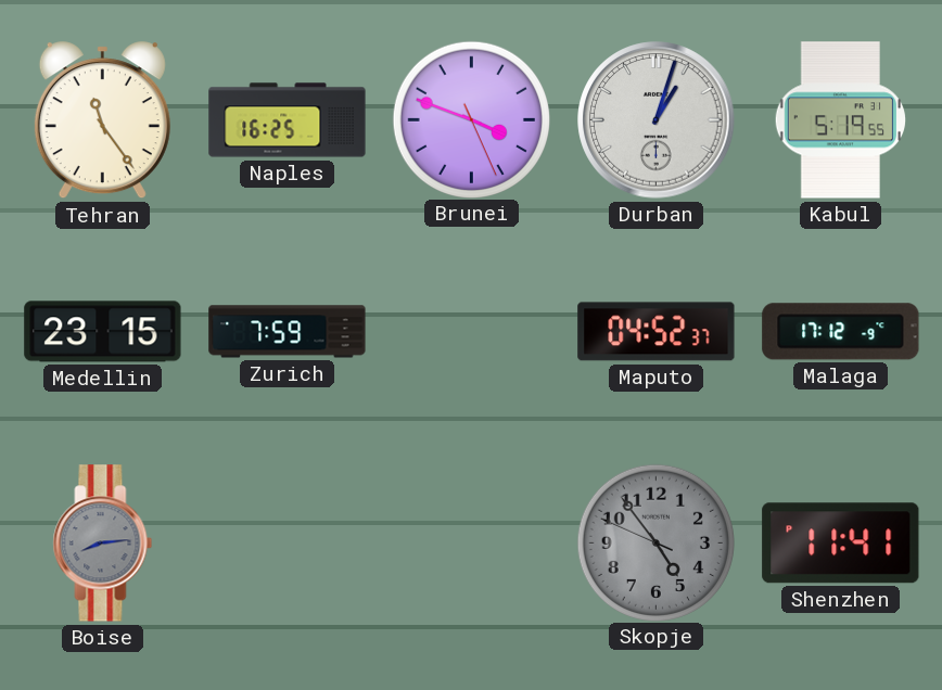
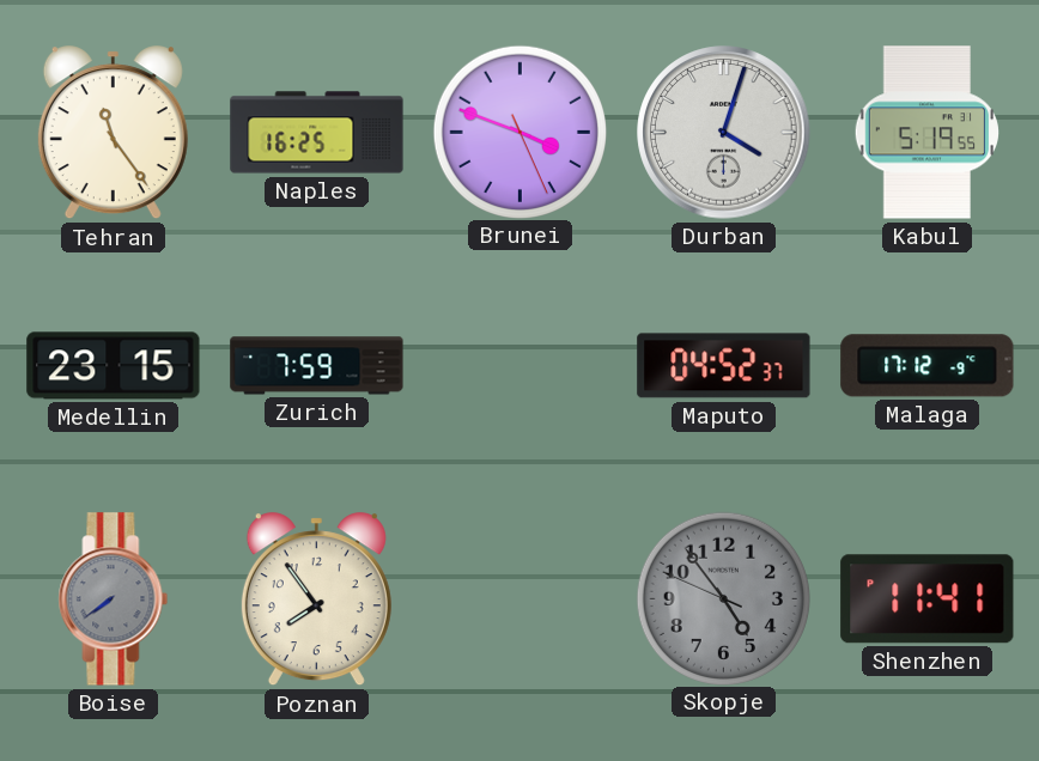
Durban: 1:03 -> 4:03
Boise: 8:14 -> 7:39
Poznan: none -> 7:54
